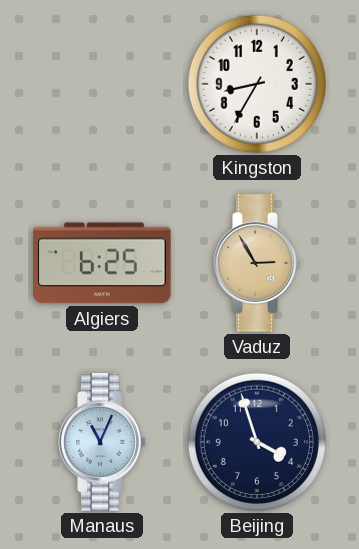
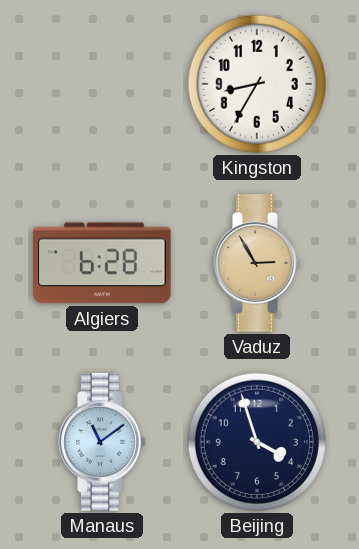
Algiers: 6:25 -> 6:28
Manaus: 11:04 -> 11:09
